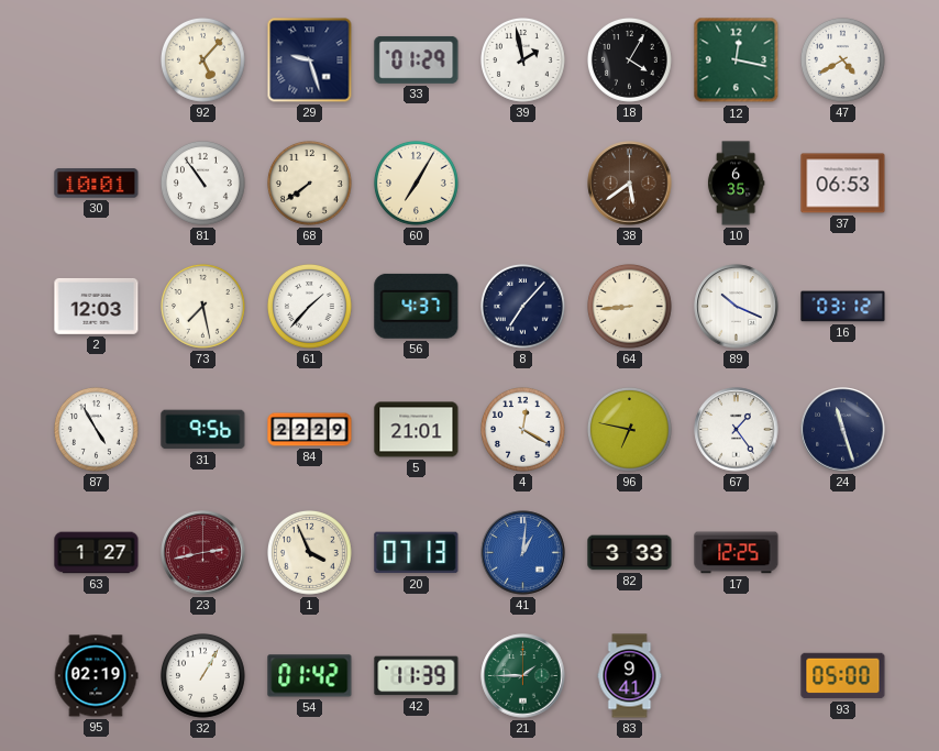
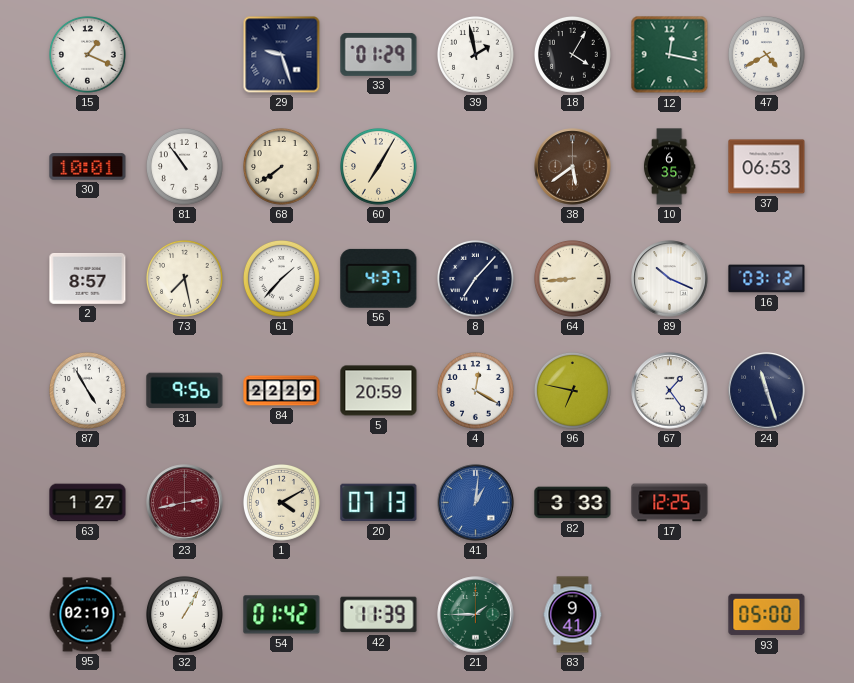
15: none -> 1:19
92: 5:07 -> none
2: 12:03 -> 8:57
5: 21:01 -> 20:59
1: 3:56 -> 4:10
